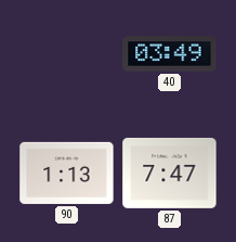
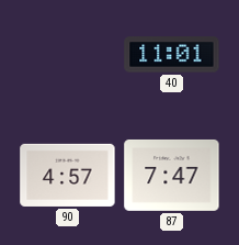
40: 03:49 -> 11:01
90: 1:13 -> 4:57
